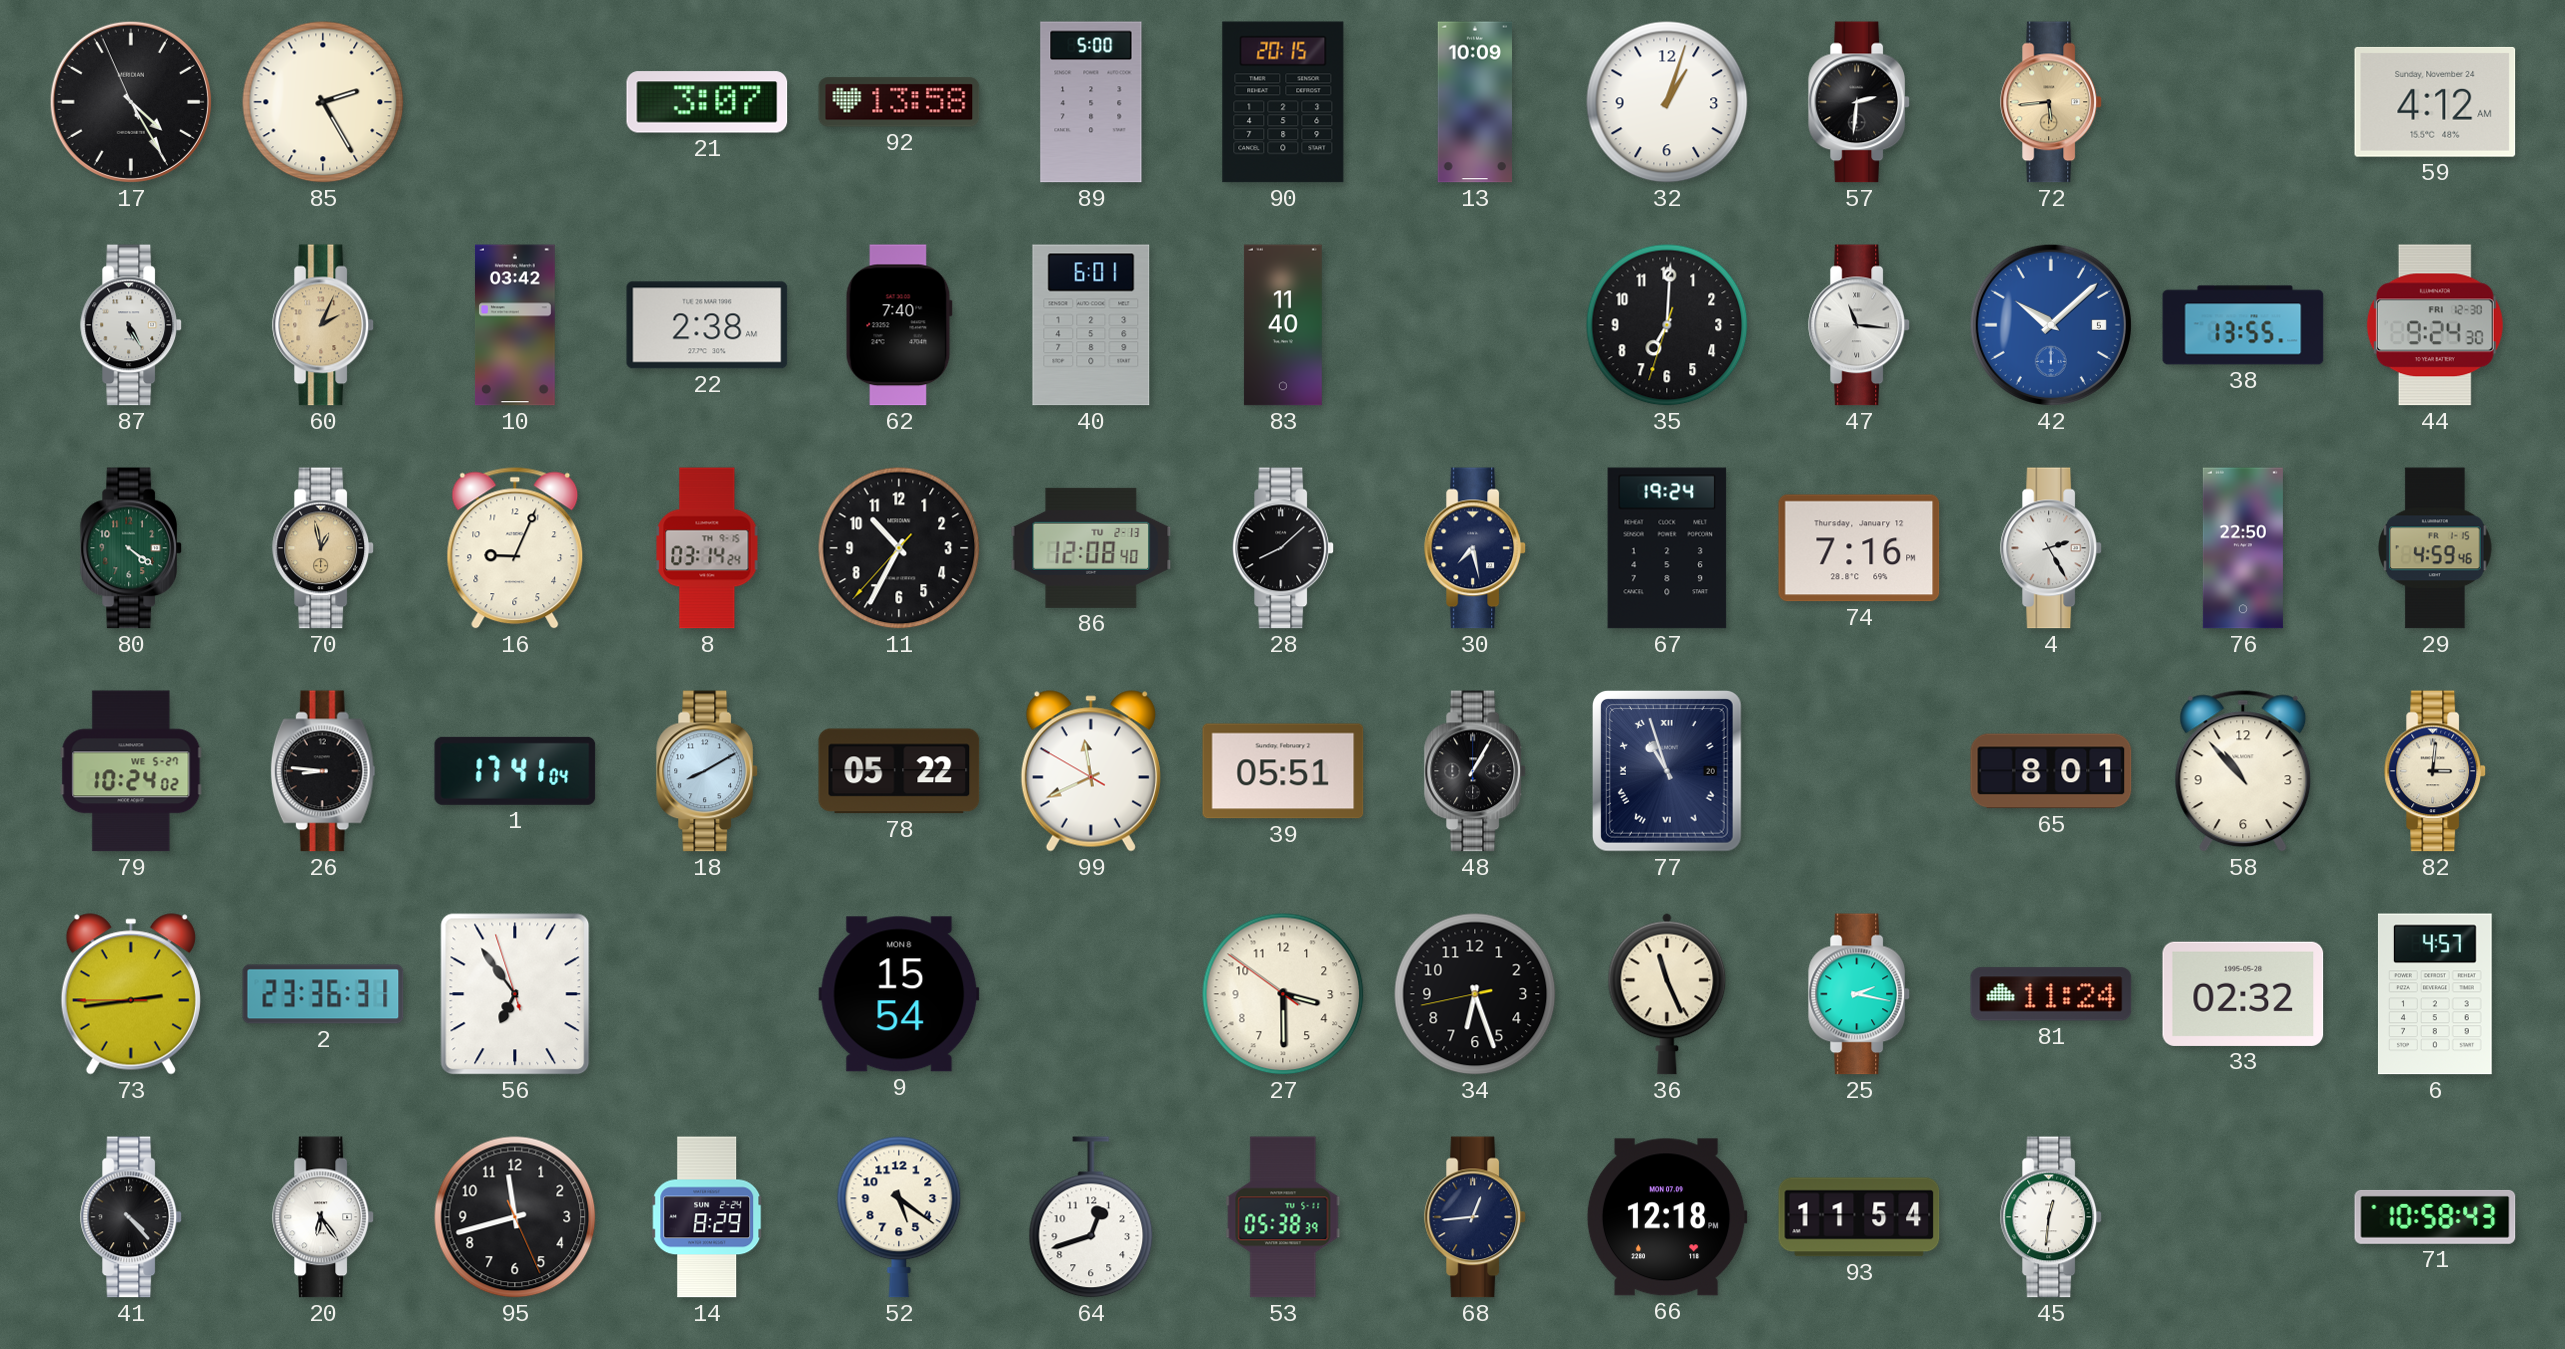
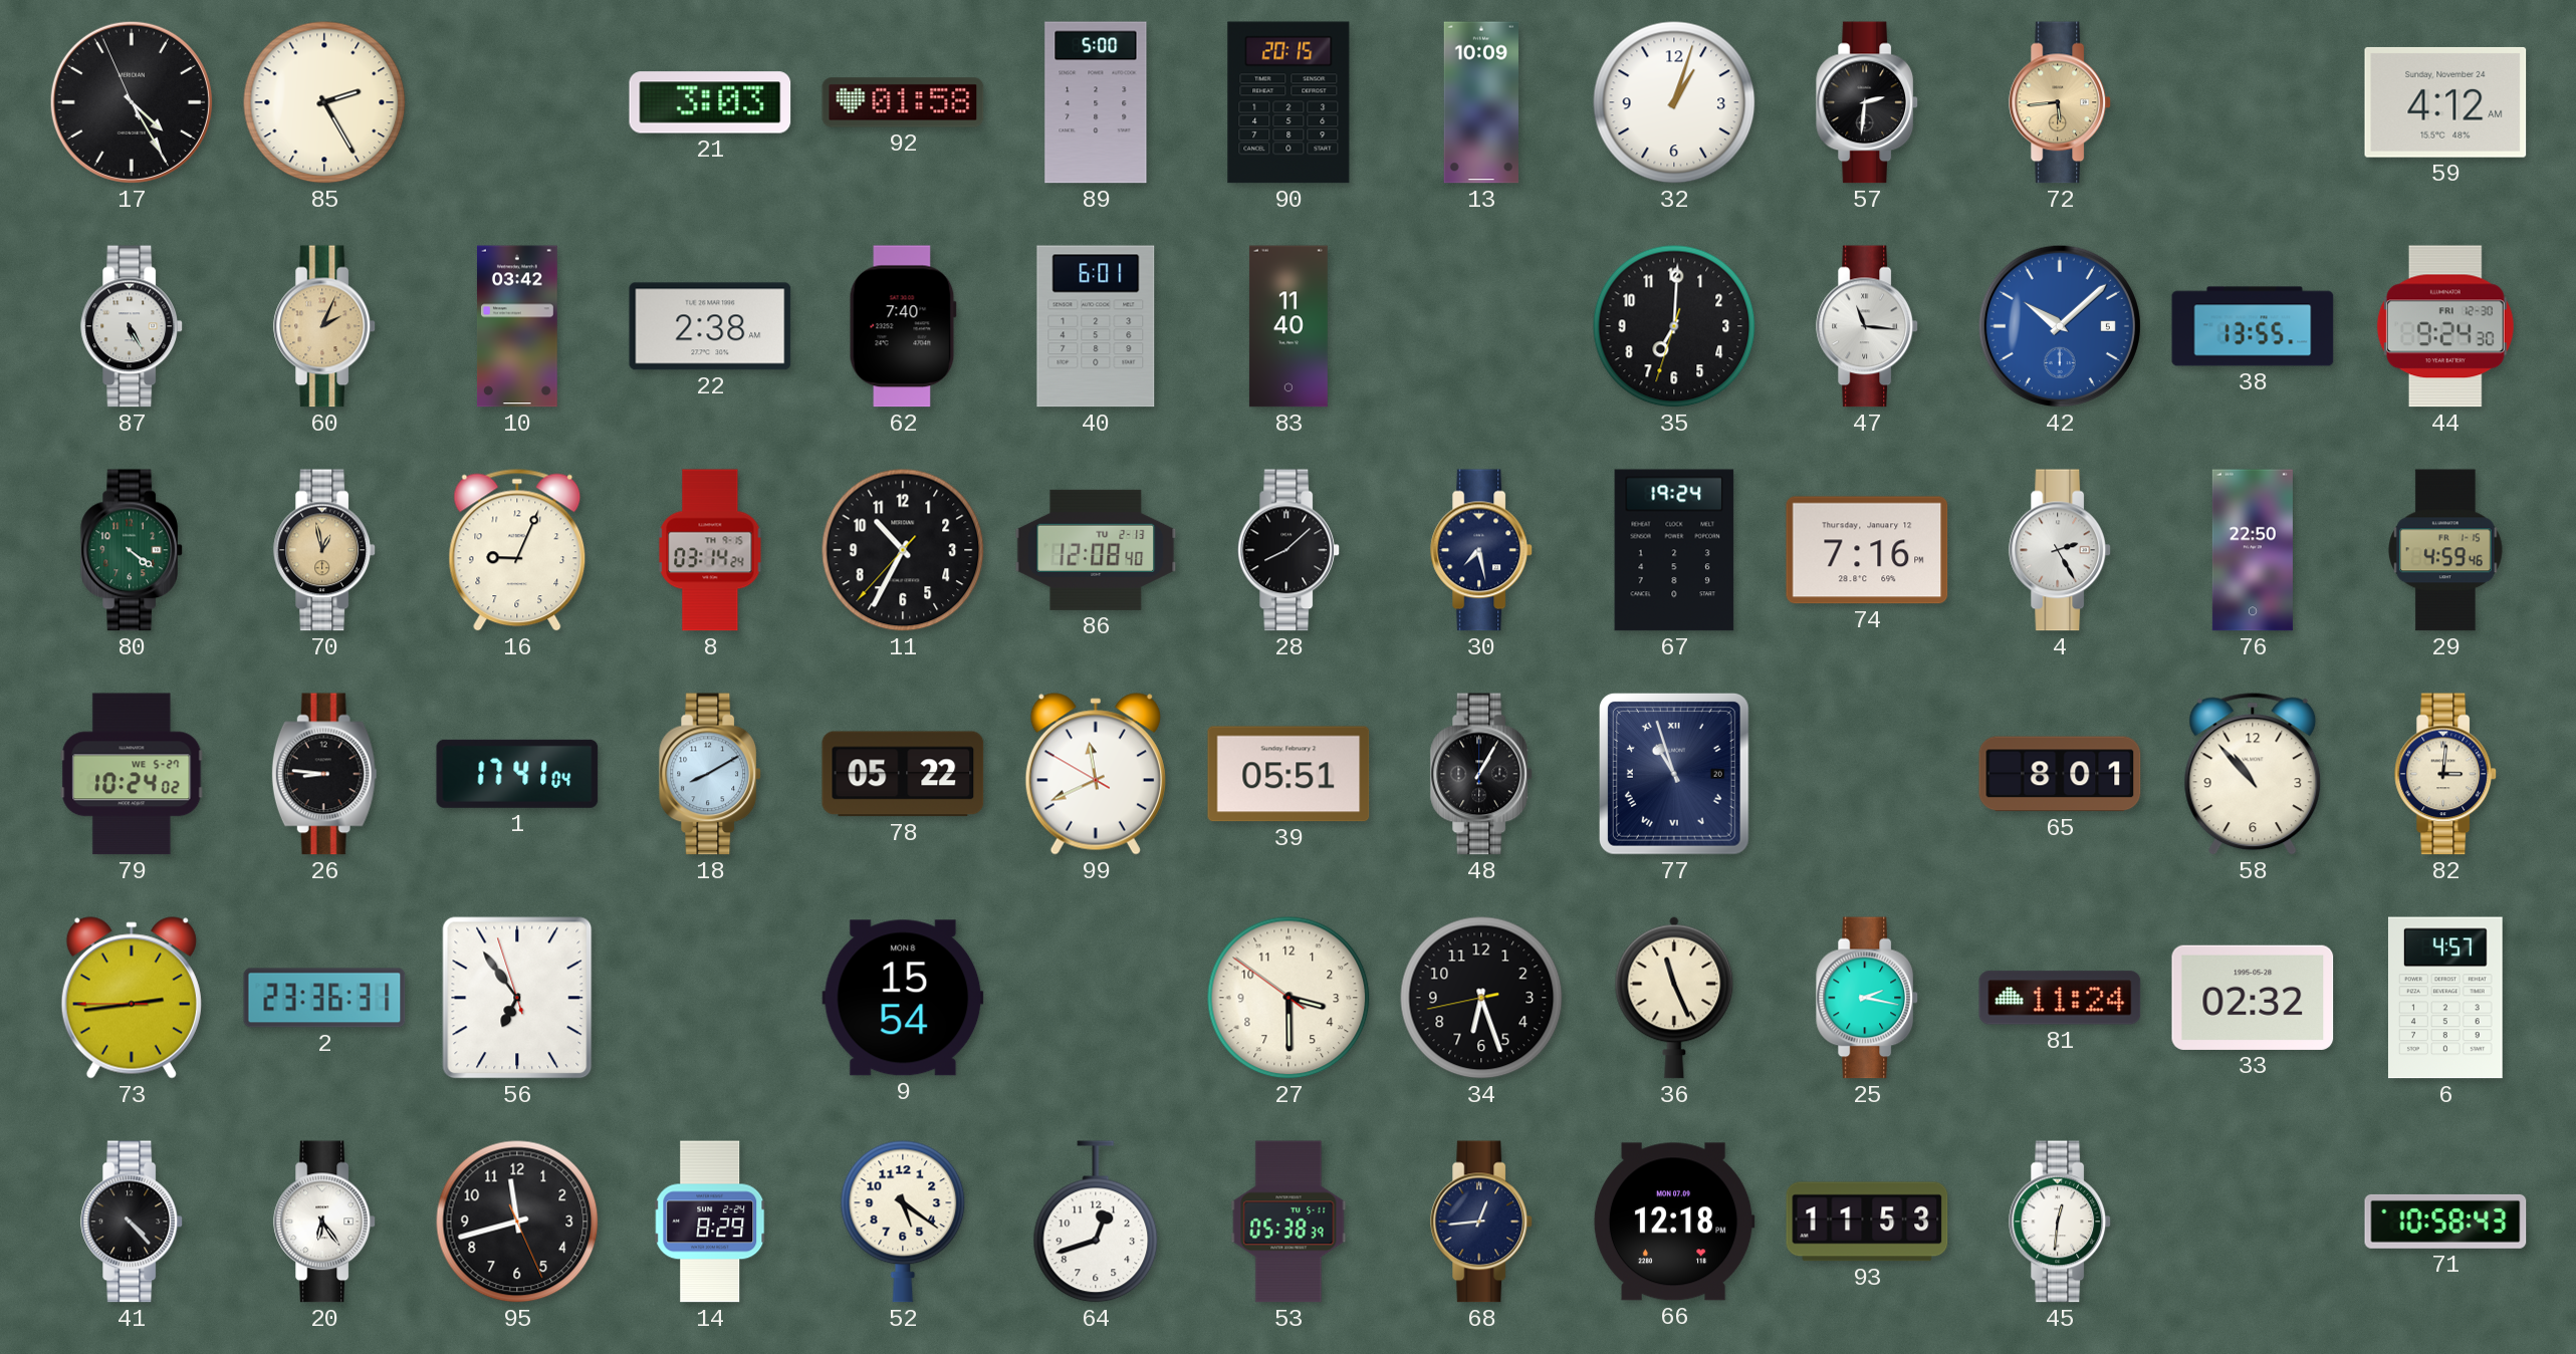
21: 3:07 -> 3:03
92: 13:58 -> 01:58
93: 11:54 -> 11:53
